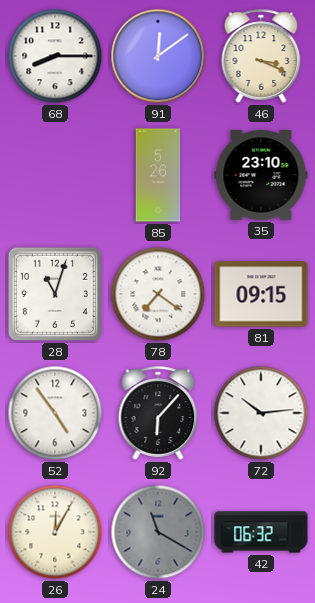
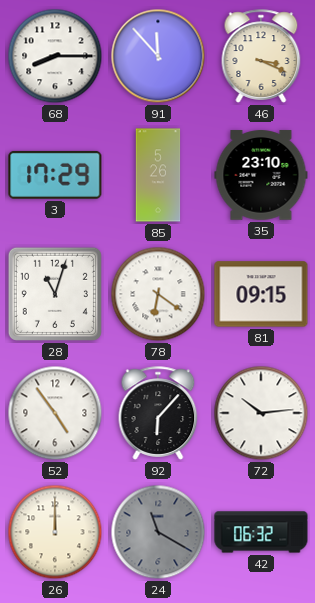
91: 12:09 -> 11:53
3: none -> 17:29
78: 7:21 -> 6:21
26: 12:05 -> 12:00
